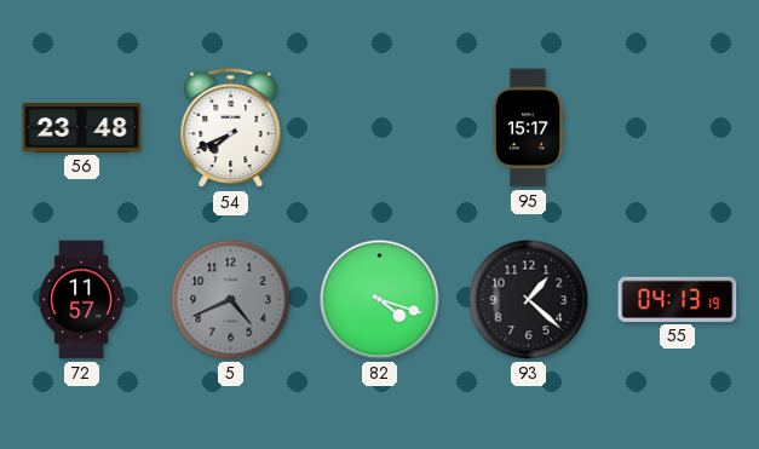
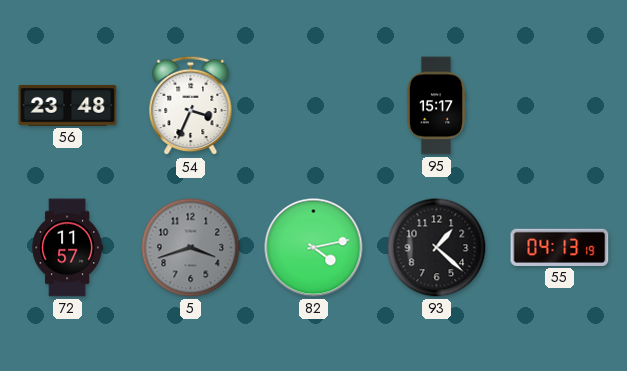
54: 7:41 -> 3:34
5: 4:41 -> 3:42
82: 4:18 -> 4:13
